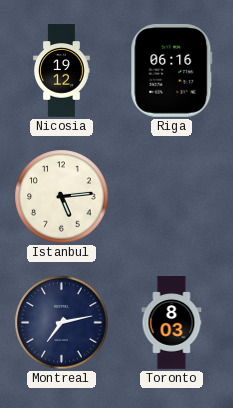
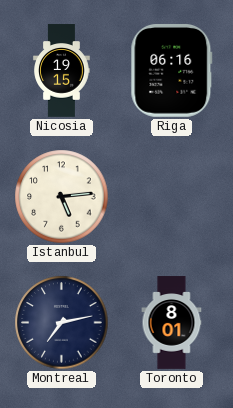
Nicosia: 19:12 -> 19:15
Toronto: 8:03 -> 8:01
